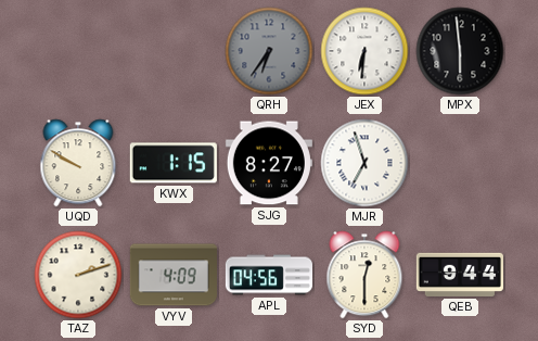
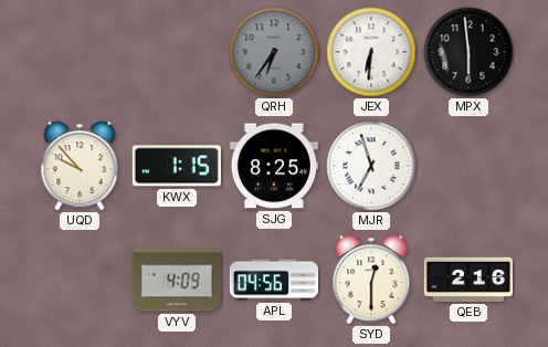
UQD: 9:50 -> 9:53
SJG: 8:27 -> 8:25
TAZ: 2:12 -> none
QEB: 9:44 -> 2:16
